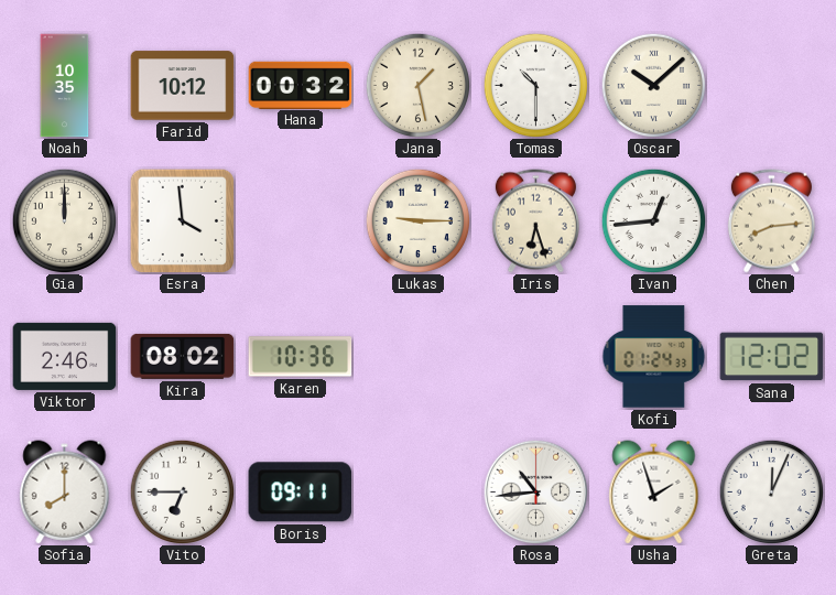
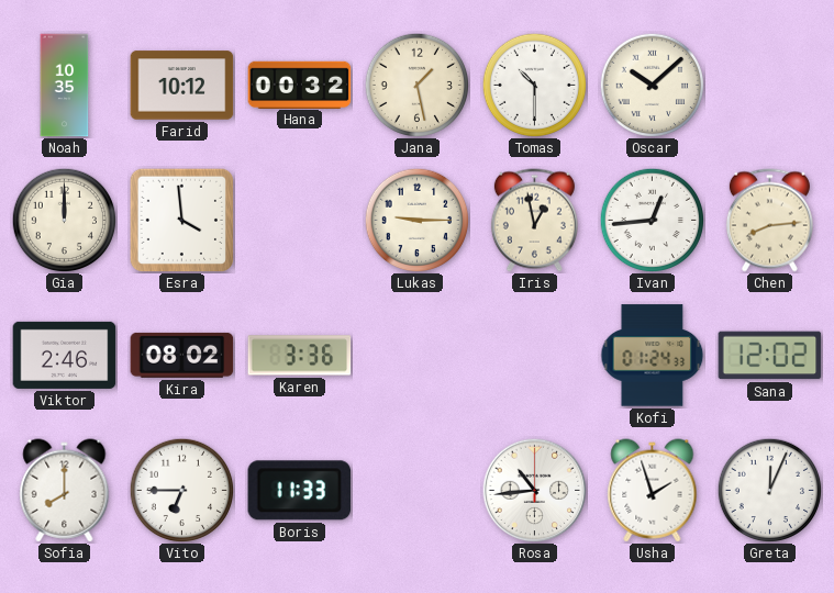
Iris: 6:27 -> 12:58
Karen: 10:36 -> 3:36
Boris: 09:11 -> 11:33
